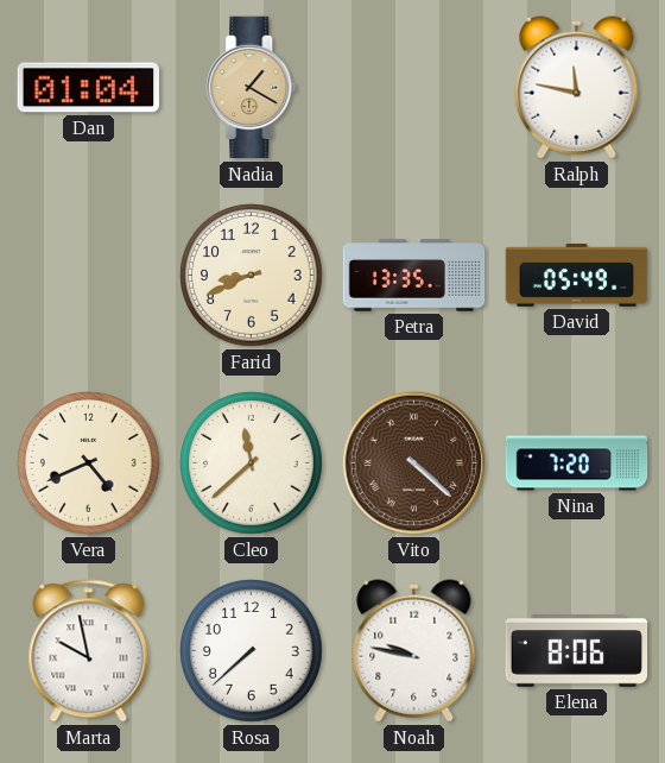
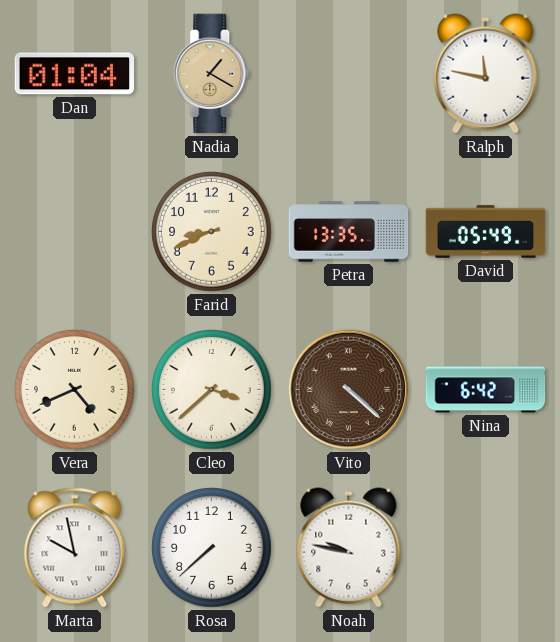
Cleo: 11:38 -> 3:38
Nina: 7:20 -> 6:42
Elena: 8:06 -> none
